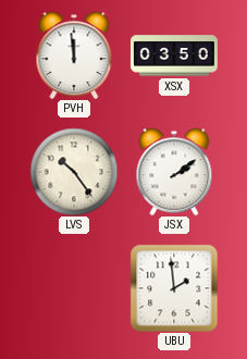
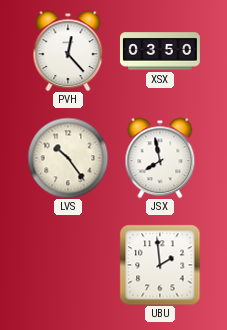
PVH: 11:59 -> 12:23
JSX: 2:09 -> 7:58
